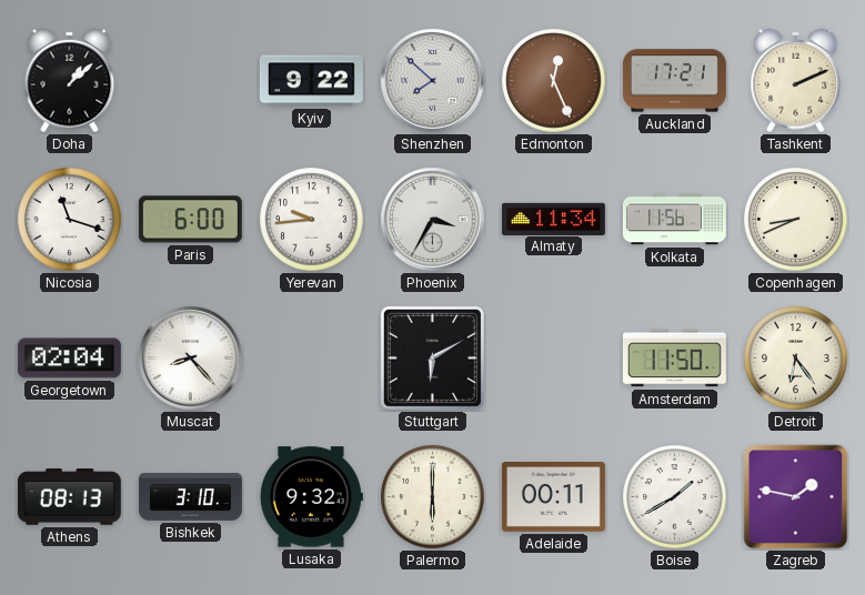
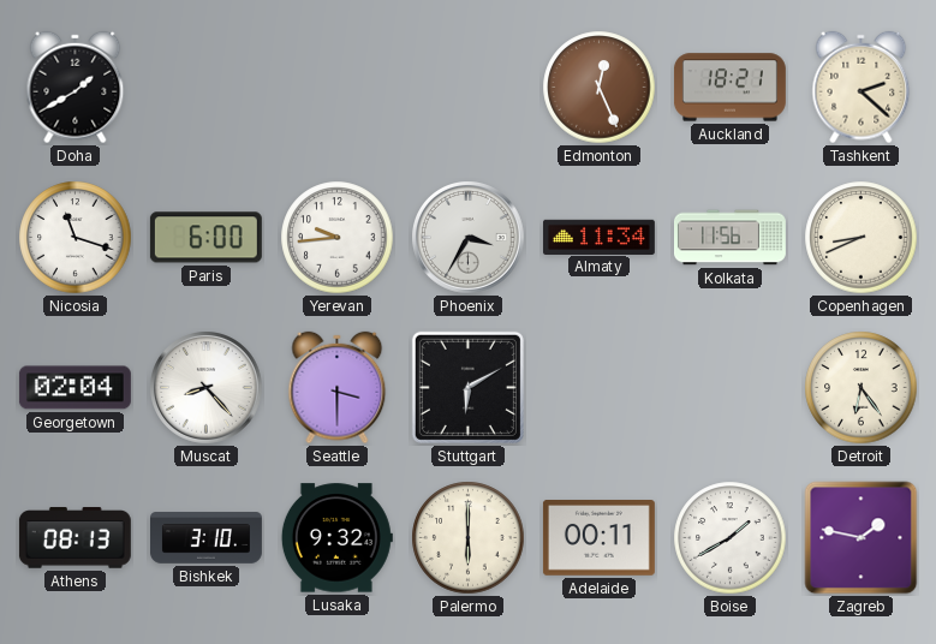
Doha: 1:08 -> 1:40
Kyiv: 9:22 -> none
Shenzhen: 7:52 -> none
Auckland: 17:21 -> 18:21
Tashkent: 2:11 -> 2:22
Seattle: none -> 3:30
Amsterdam: 11:50 -> none
